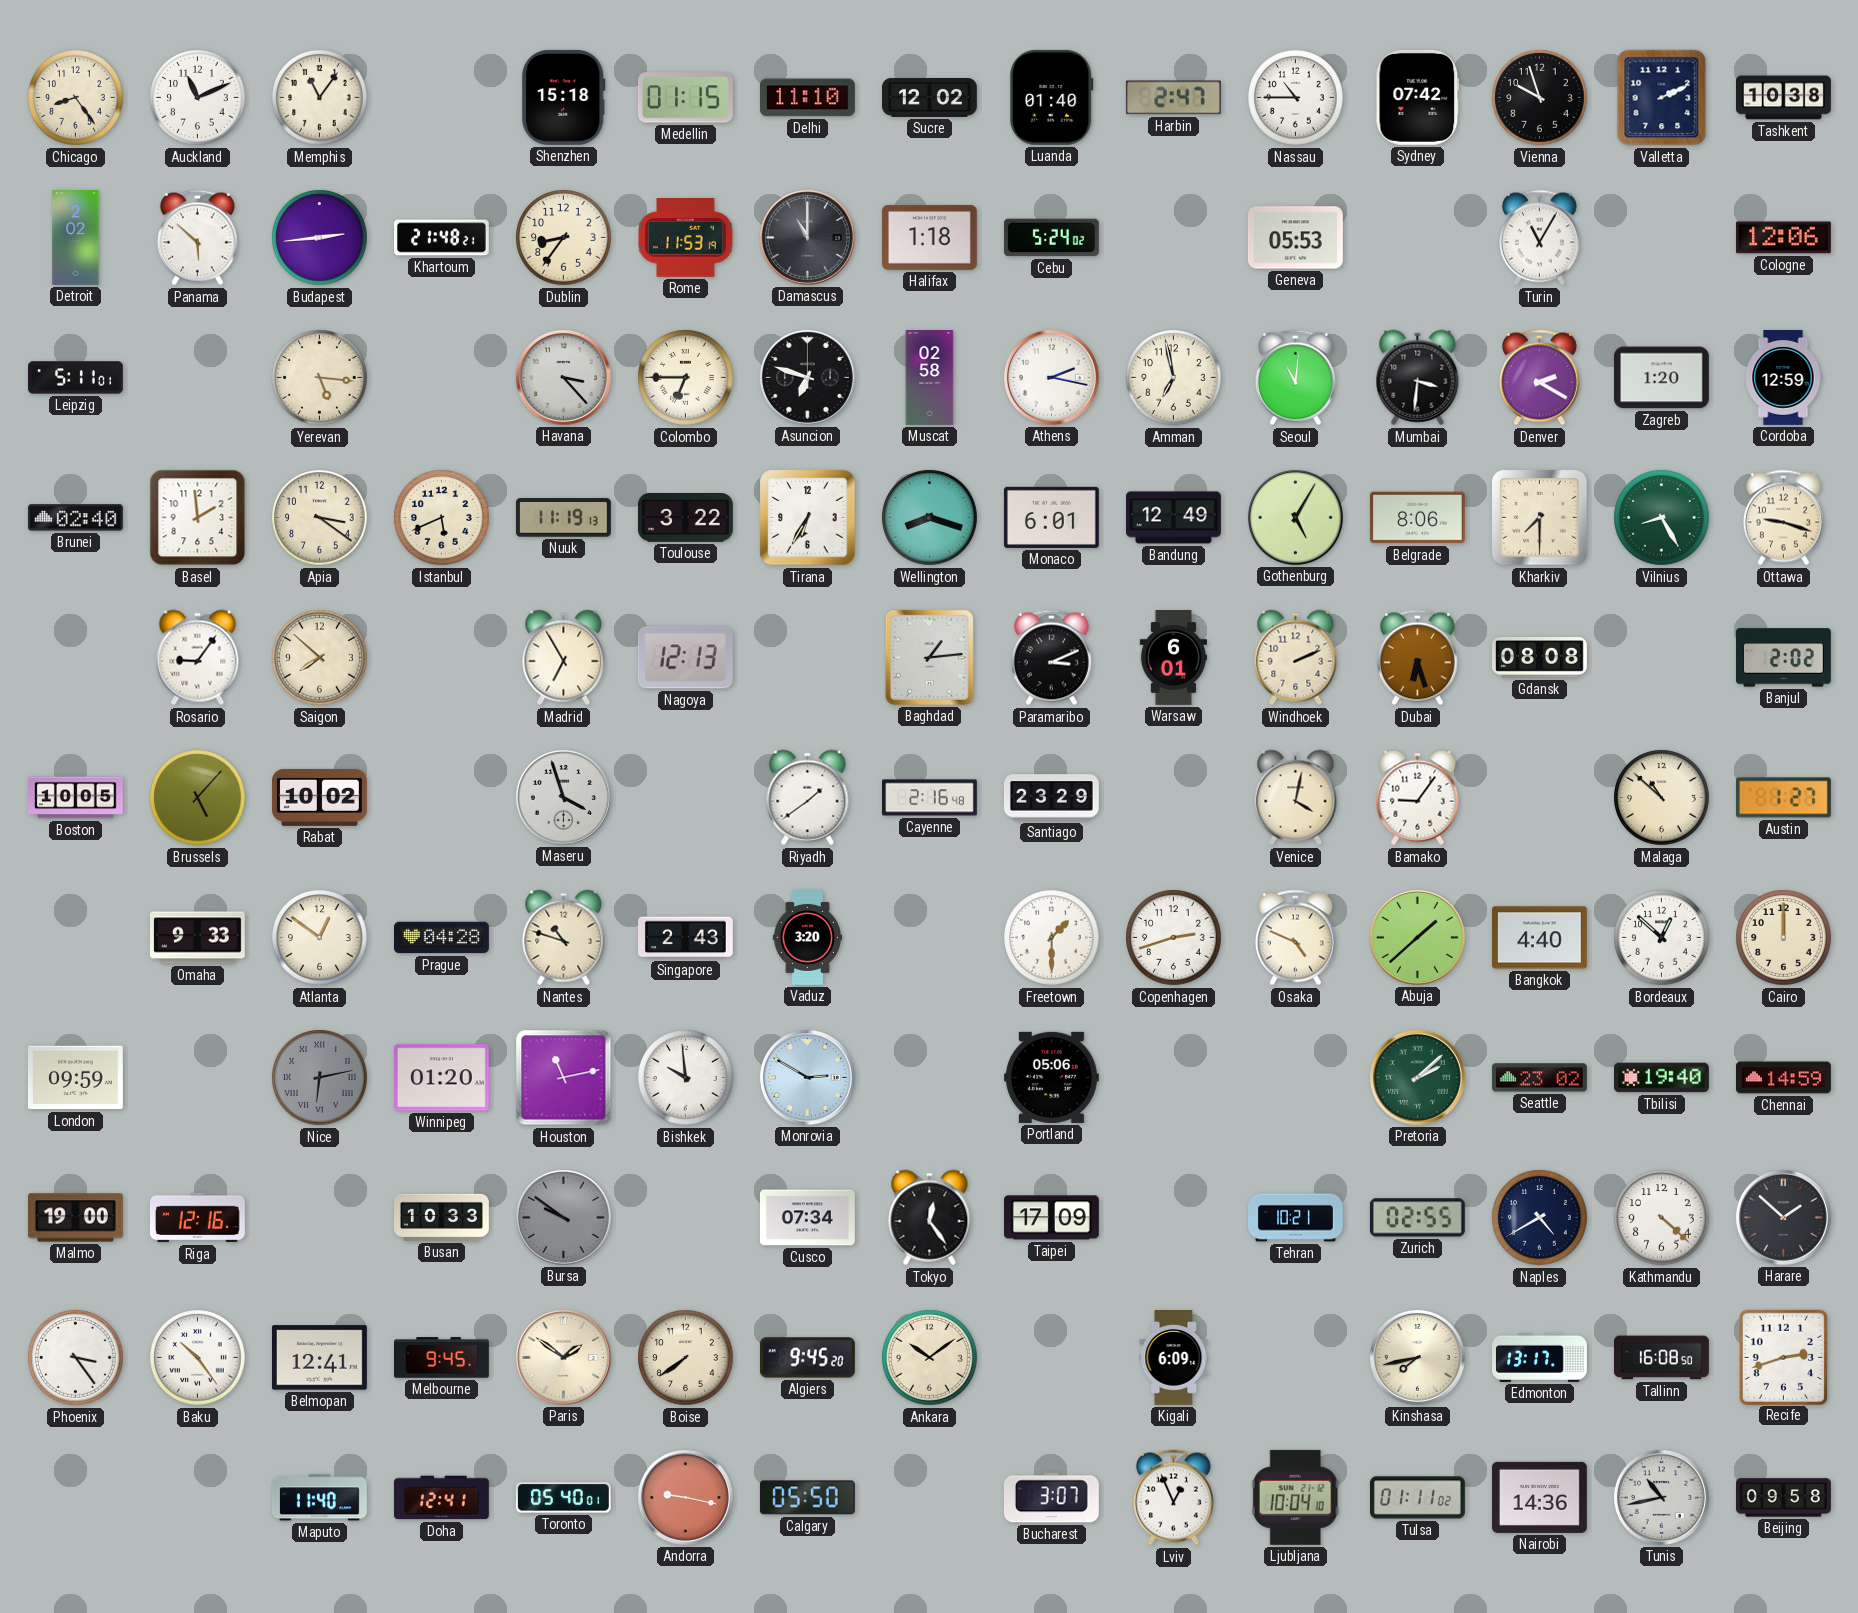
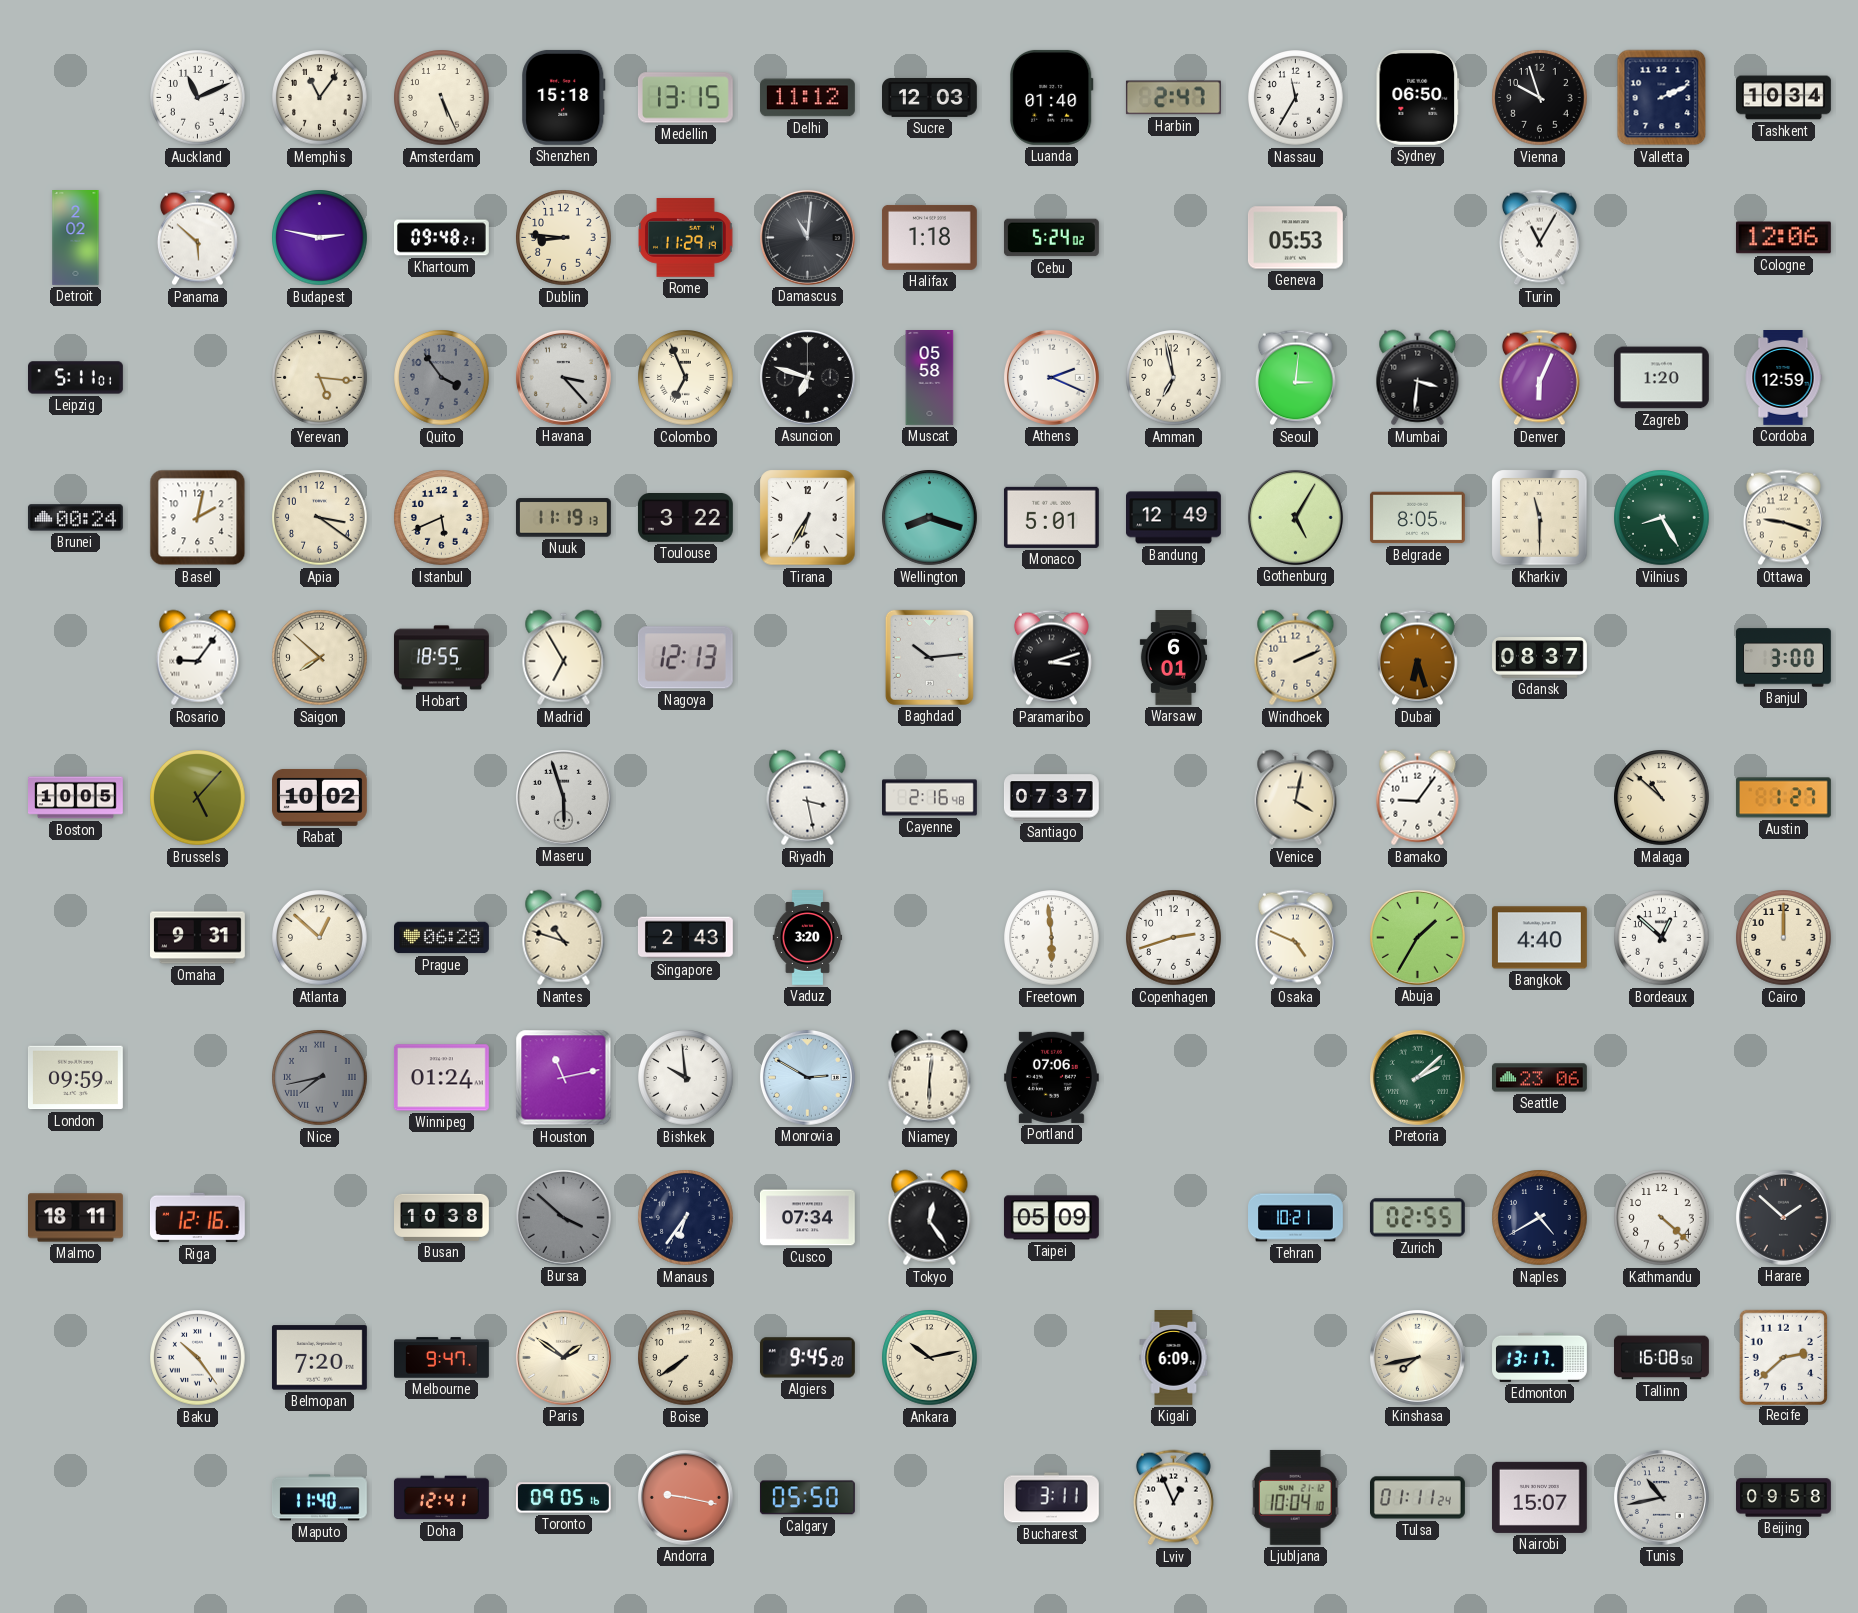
Chicago: 8:24 -> none
Amsterdam: none -> 5:26
Medellin: 01:15 -> 13:15
Delhi: 11:10 -> 11:12
Sucre: 12:02 -> 12:03
Nassau: 10:45 -> 11:35
Sydney: 07:42 -> 06:50
Tashkent: 10:38 -> 10:34
Budapest: 2:44 -> 2:47
Khartoum: 21:48 -> 09:48
Dublin: 8:36 -> 8:46
Rome: 11:53 -> 11:29
Damascus: 11:00 -> 11:01
Quito: none -> 3:54
Colombo: 6:45 -> 6:56
Muscat: 02:58 -> 05:58
Athens: 2:17 -> 2:19
Seoul: 11:01 -> 3:01
Denver: 2:20 -> 6:04
Brunei: 02:40 -> 00:24
Basel: 1:59 -> 2:02
Monaco: 6:01 -> 5:01
Belgrade: 8:06 -> 8:05
Kharkiv: 7:30 -> 11:30
Hobart: none -> 18:55
Baghdad: 1:14 -> 10:14
Paramaribo: 3:11 -> 3:12
Gdansk: 08:08 -> 08:37
Banjul: 2:02 -> 3:00
Maseru: 3:57 -> 5:57
Riyadh: 1:39 -> 3:28
Santiago: 23:29 -> 07:37
Omaha: 9:33 -> 9:31
Atlanta: 12:51 -> 12:52
Prague: 04:28 -> 06:28
Freetown: 1:30 -> 5:59
Abuja: 1:38 -> 1:35
Nice: 6:13 -> 7:43
Winnipeg: 01:20 -> 01:24
Niamey: none -> 6:01
Portland: 05:06 -> 07:06
Seattle: 23:02 -> 23:06
Tbilisi: 19:40 -> none
Chennai: 14:59 -> none
Malmo: 19:00 -> 18:11
Busan: 10:33 -> 10:38
Bursa: 9:51 -> 3:52
Manaus: none -> 6:36
Taipei: 17:09 -> 05:09
Phoenix: 3:24 -> none
Belmopan: 12:41 -> 7:20
Melbourne: 9:45 -> 9:47
Ankara: 10:09 -> 10:13
Recife: 2:42 -> 2:38
Toronto: 05:40 -> 09:05
Bucharest: 3:07 -> 3:11
Tulsa: 01:11:02 -> 01:11:24
Nairobi: 14:36 -> 15:07
